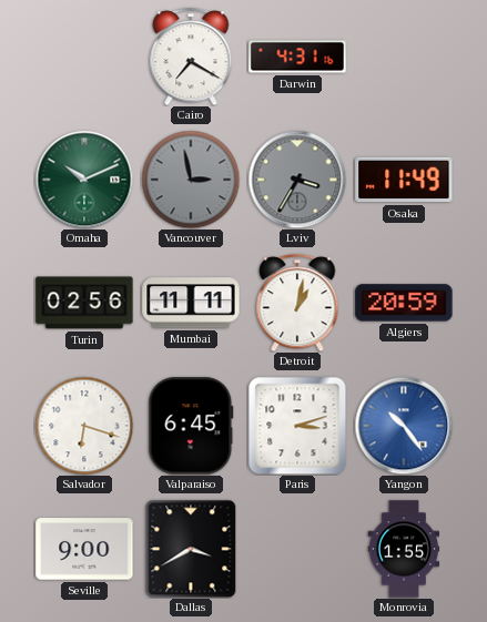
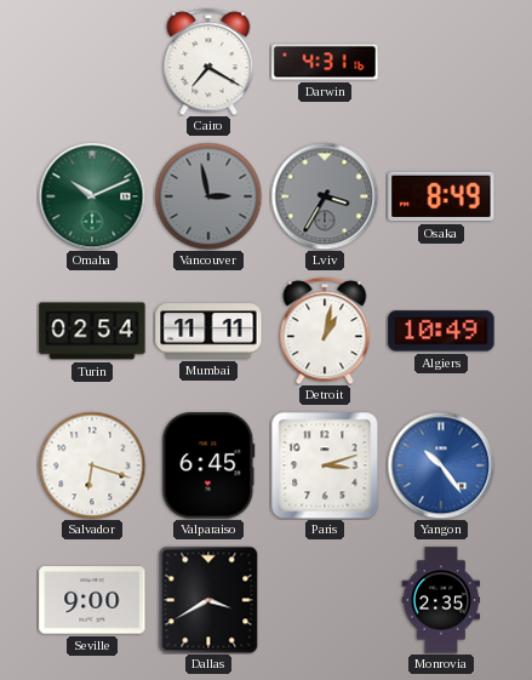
Osaka: 11:49 -> 8:49
Turin: 02:56 -> 02:54
Algiers: 20:59 -> 10:49
Monrovia: 1:55 -> 2:35
